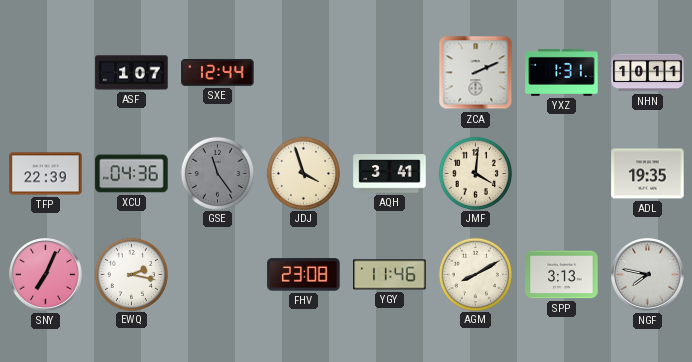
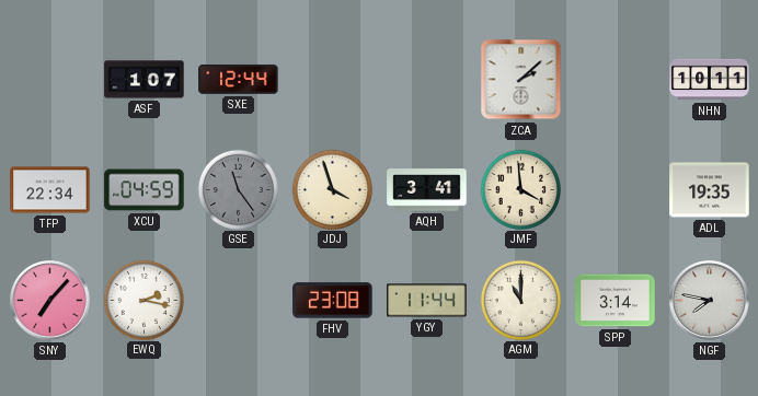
ZCA: 2:11 -> 2:08
YXZ: 1:31 -> none
TFP: 22:39 -> 22:34
XCU: 04:36 -> 04:59
JMF: 4:01 -> 3:59
SNY: 7:04 -> 7:07
YGY: 11:46 -> 11:44
AGM: 8:10 -> 11:00
SPP: 3:13 -> 3:14
